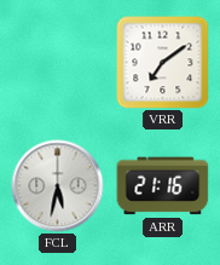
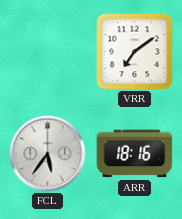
FCL: 5:32 -> 5:36
ARR: 21:16 -> 18:16
